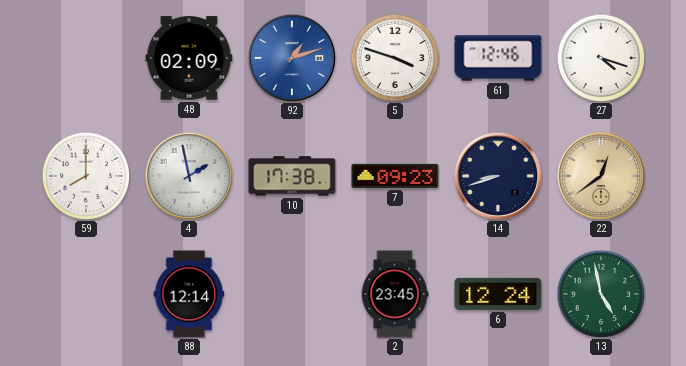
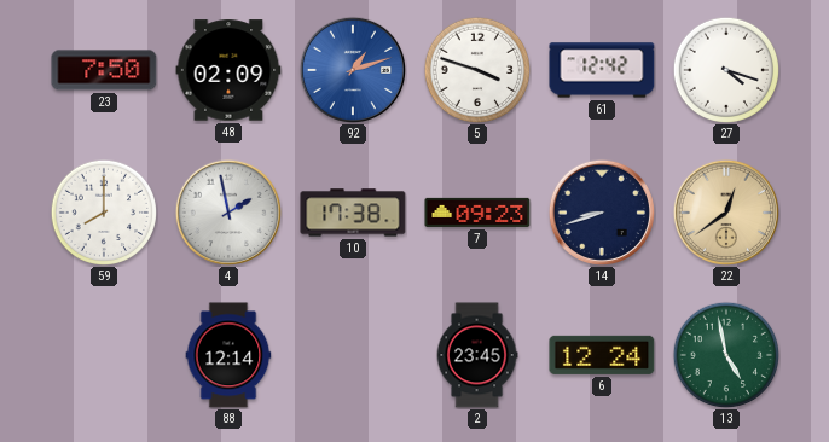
23: none -> 7:50
61: 12:46 -> 12:42
